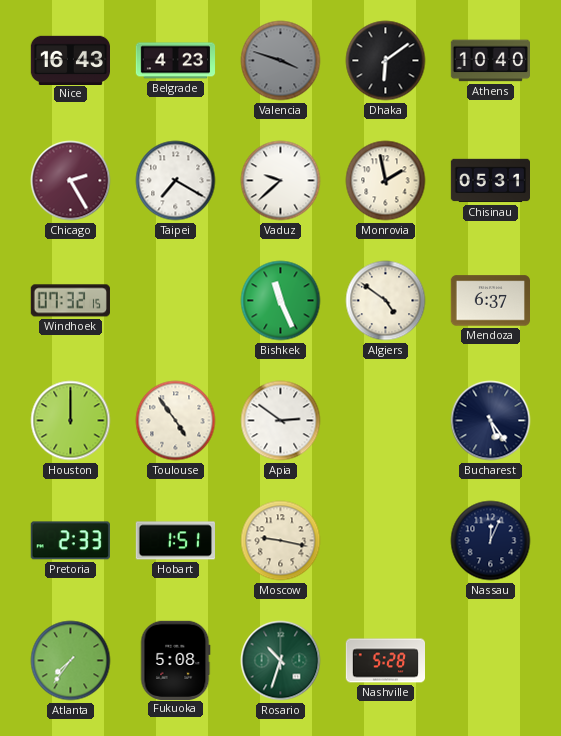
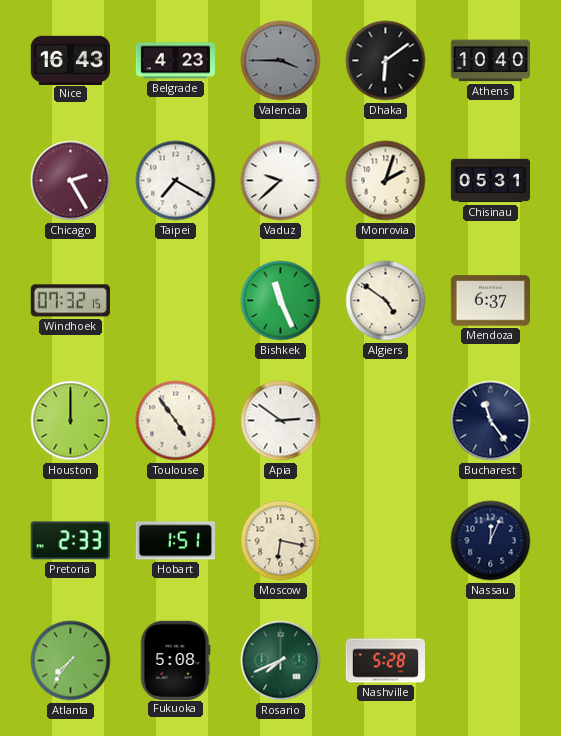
Valencia: 3:48 -> 3:45
Monrovia: 1:58 -> 2:03
Bucharest: 5:24 -> 11:24
Moscow: 9:17 -> 6:17
Rosario: 10:33 -> 7:41
